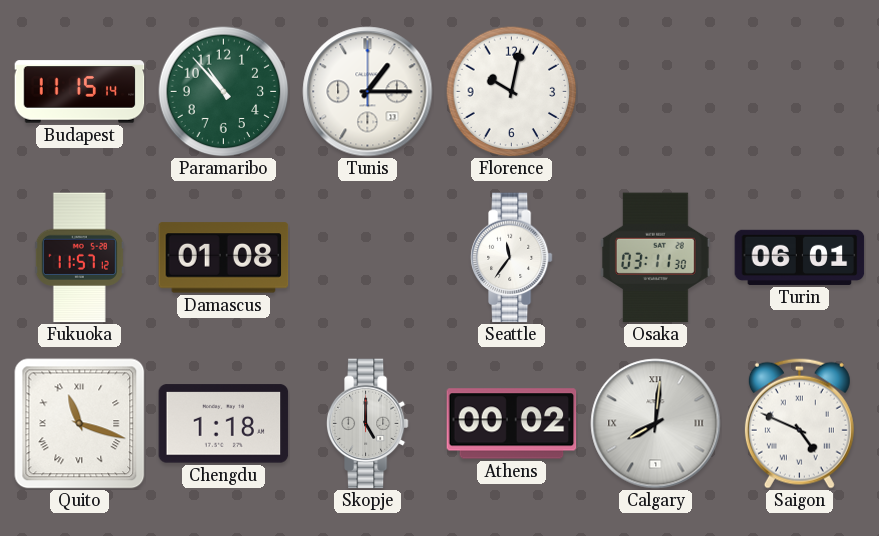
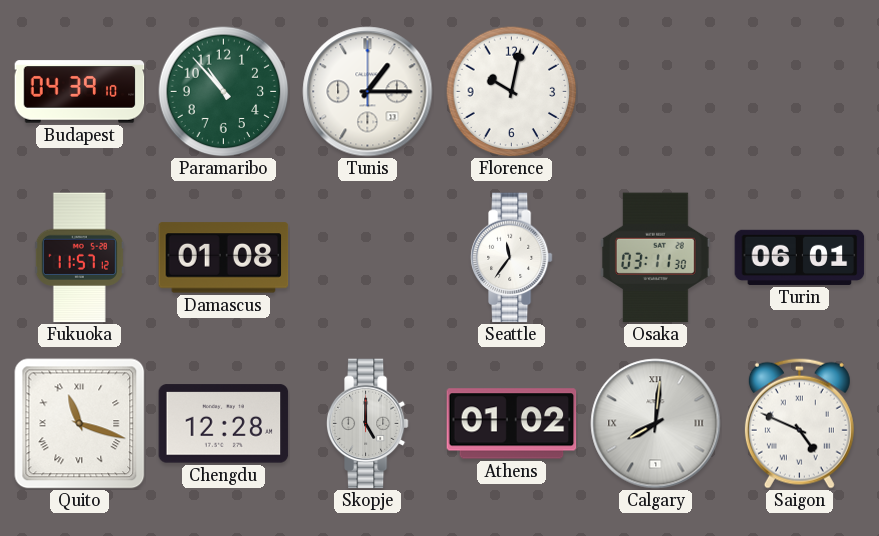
Budapest: 11:15 -> 04:39
Chengdu: 1:18 -> 12:28
Athens: 00:02 -> 01:02
